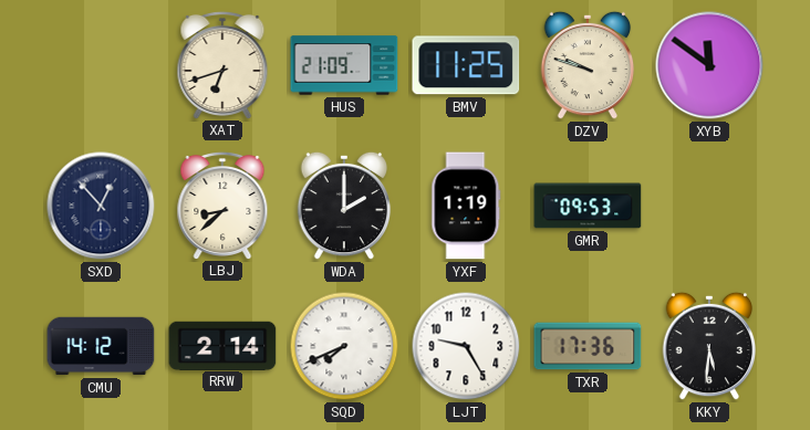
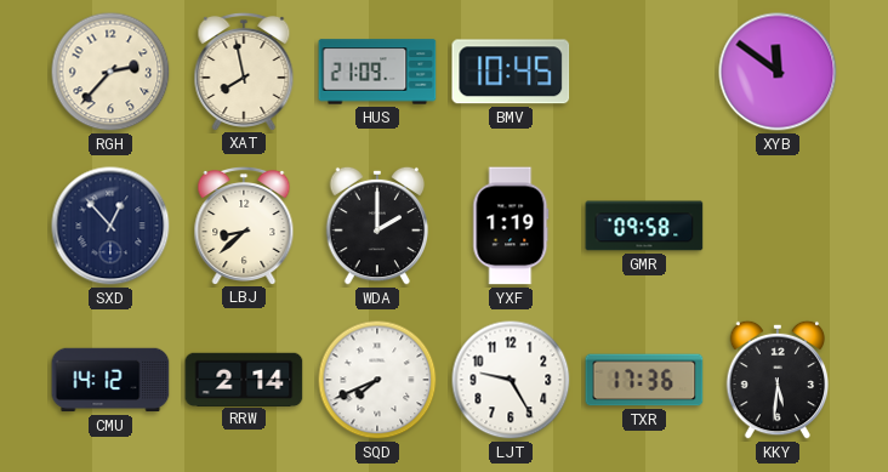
RGH: none -> 2:37
XAT: 6:42 -> 7:58
BMV: 11:25 -> 10:45
DZV: 9:48 -> none
GMR: 09:53 -> 09:58
